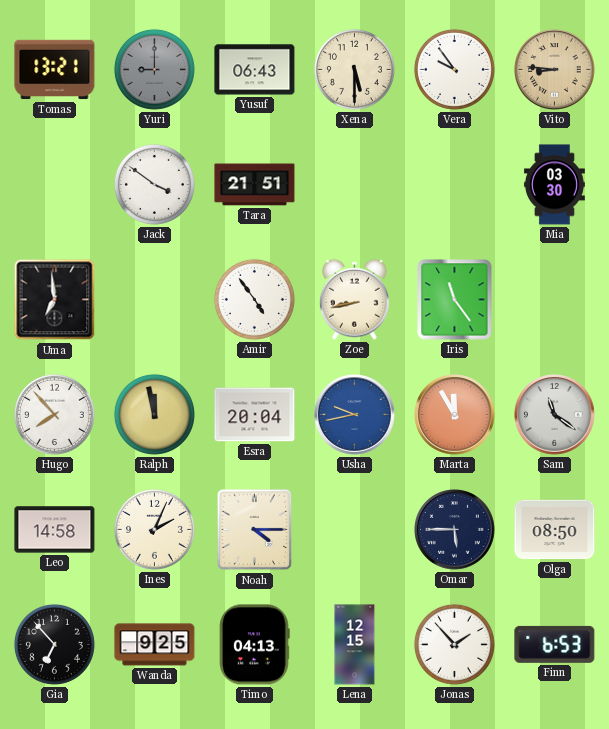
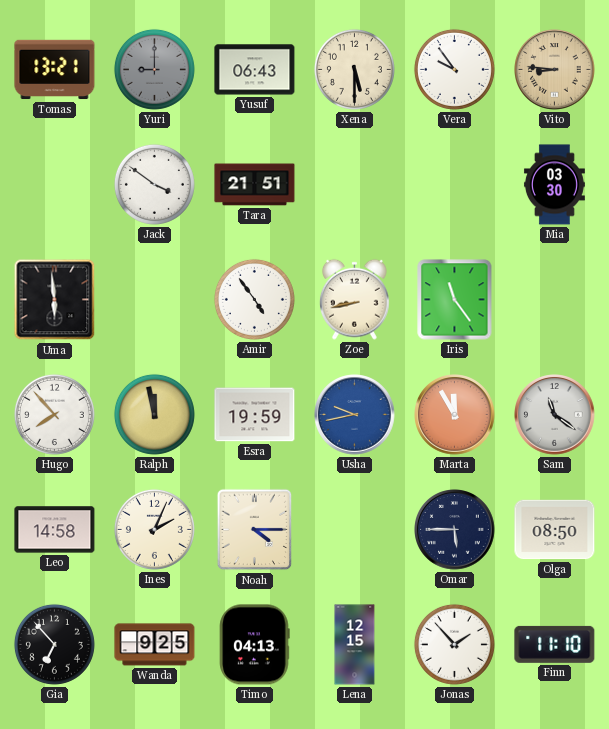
Uma: 6:59 -> 5:59
Esra: 20:04 -> 19:59
Finn: 6:53 -> 11:10
